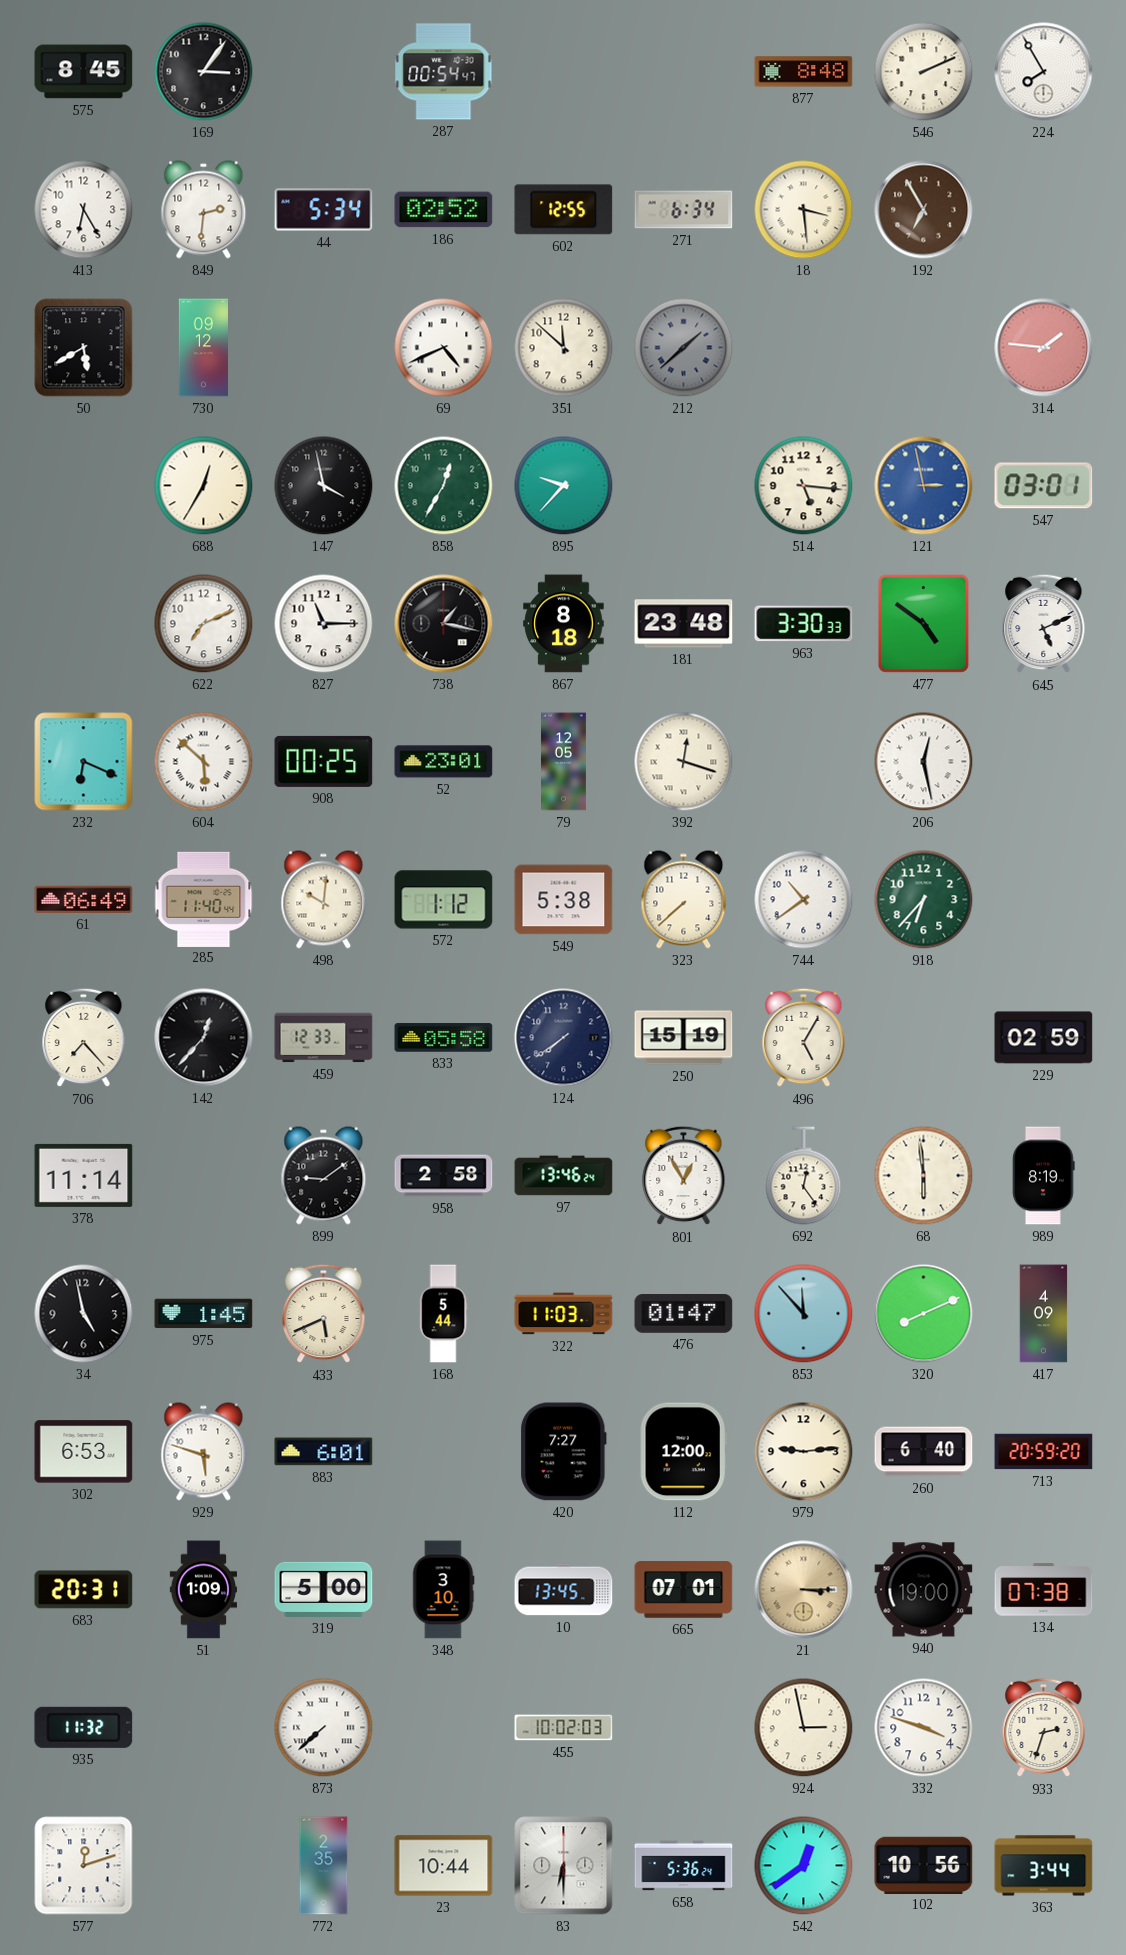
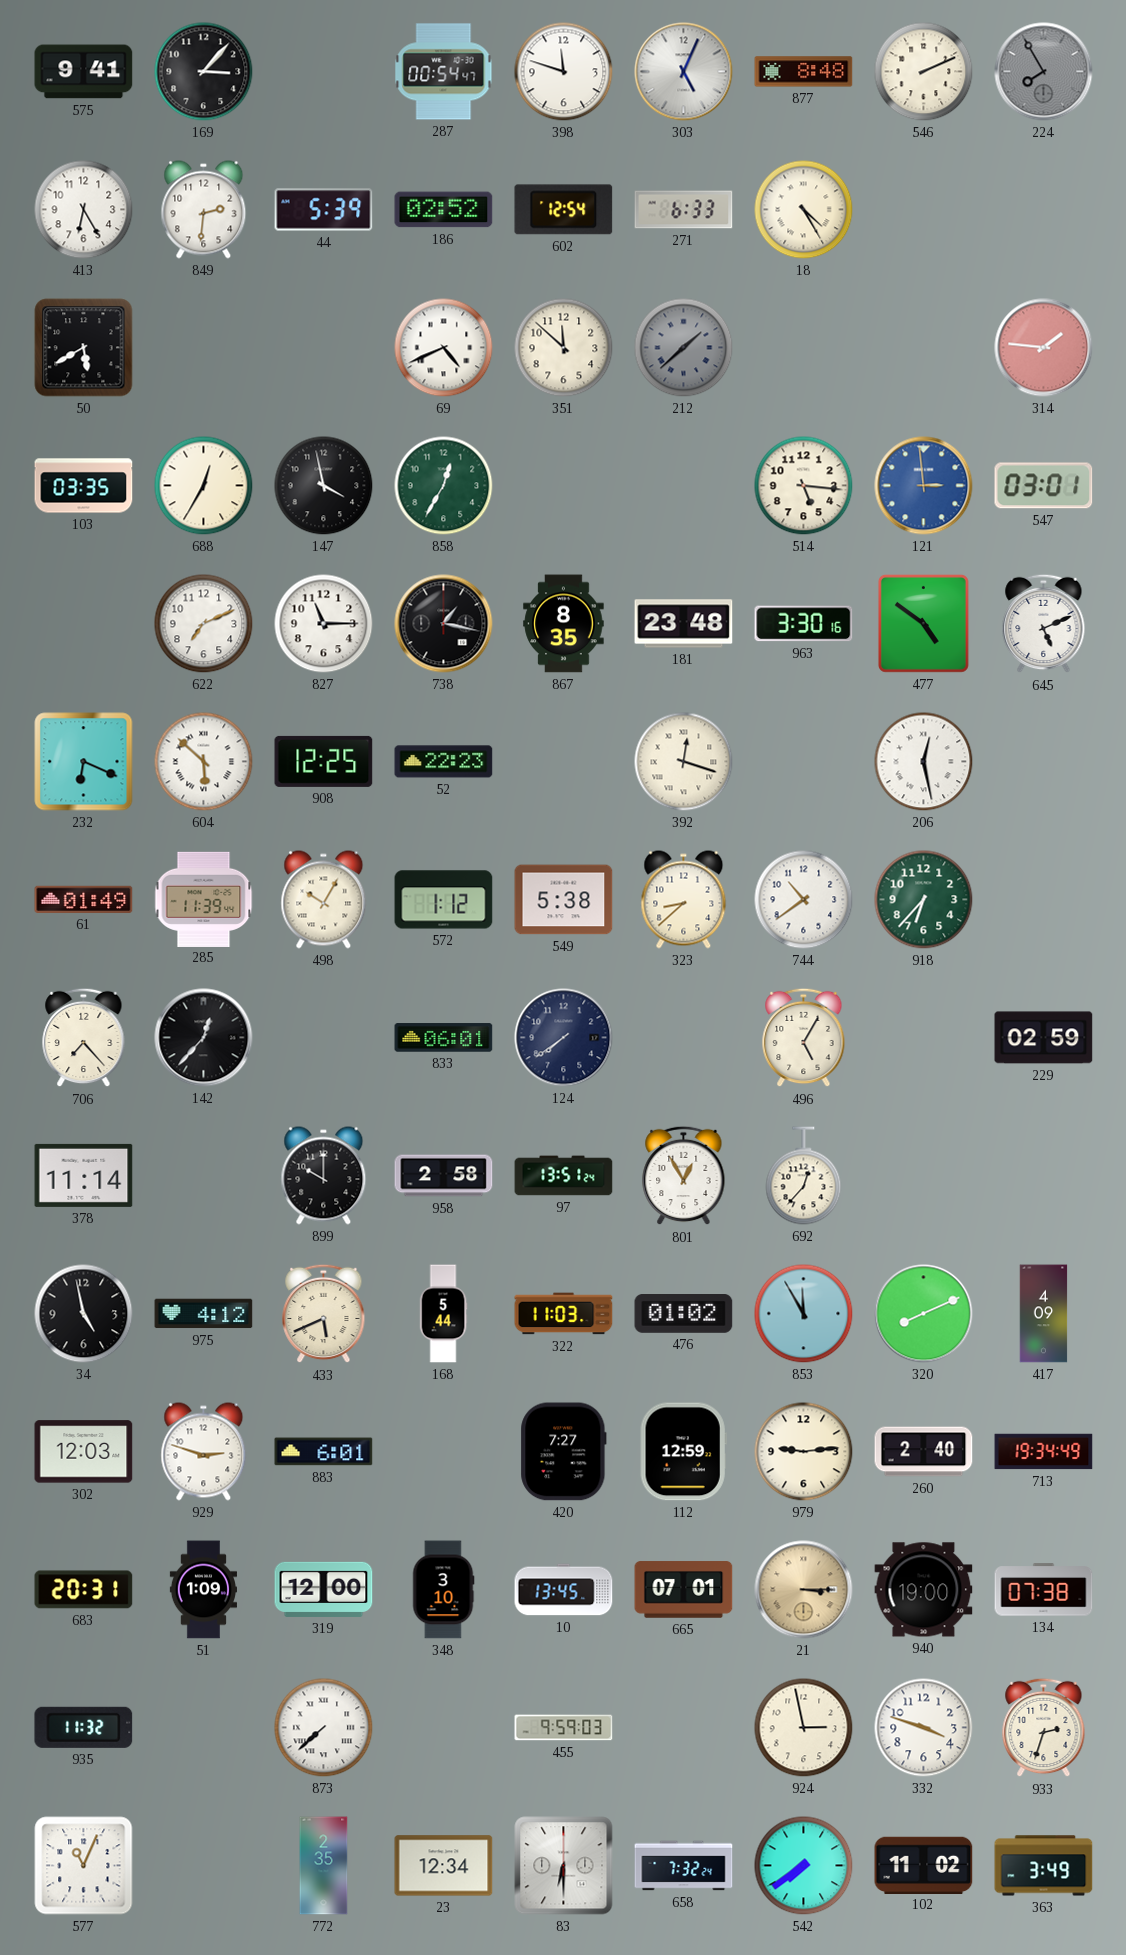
575: 8:45 -> 9:41
169: 3:06 -> 3:07
398: none -> 11:48
303: none -> 5:04
224 dial: white -> grey
44: 5:34 -> 5:39
602: 12:55 -> 12:54
271: 6:34 -> 6:33
18: 3:29 -> 4:25
192: 6:55 -> none
730: 09:12 -> none
103: none -> 03:35
895: 9:37 -> none
121: 2:58 -> 2:59
867: 8:18 -> 8:35
963: 3:30:33 -> 3:30:16
908: 00:25 -> 12:25
52: 23:01 -> 22:23
79: 12:05 -> none
61: 06:49 -> 01:49
285: 11:40 -> 11:39
498: 10:01 -> 10:05
323: 7:38 -> 8:38
459: 12:33 -> none
833: 05:58 -> 06:01
250: 15:19 -> none
899: 9:09 -> 10:00
97: 13:46 -> 13:51
692: 12:24 -> 12:37
68: 5:59 -> none
989: 8:19 -> none
975: 1:45 -> 4:12
476: 01:47 -> 01:02
853: 11:53 -> 11:55
302: 6:53 -> 12:03
929: 5:48 -> 2:48
112: 12:00 -> 12:59
260: 6:40 -> 2:40
713: 20:59 -> 19:34
319: 5:00 -> 12:00
455: 10:02 -> 9:59
577: 12:12 -> 11:04
23: 10:44 -> 12:34
658: 5:36 -> 7:32
542: 12:39 -> 7:39
102: 10:56 -> 11:02
363: 3:44 -> 3:49
